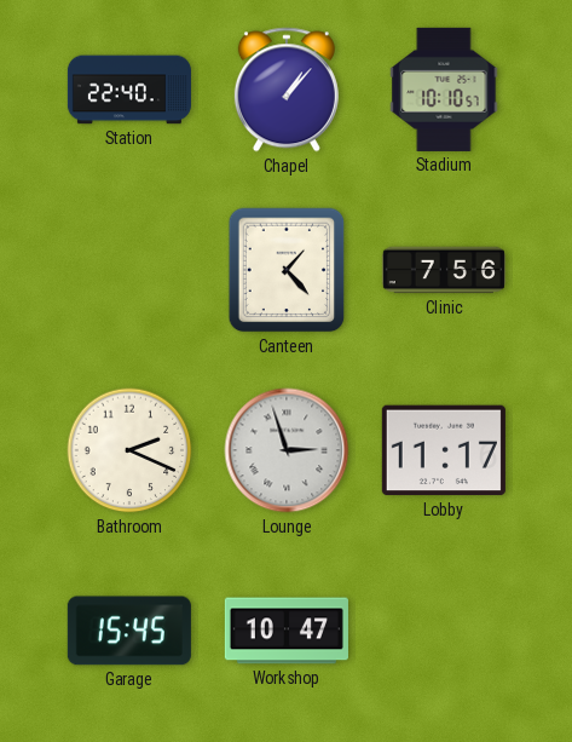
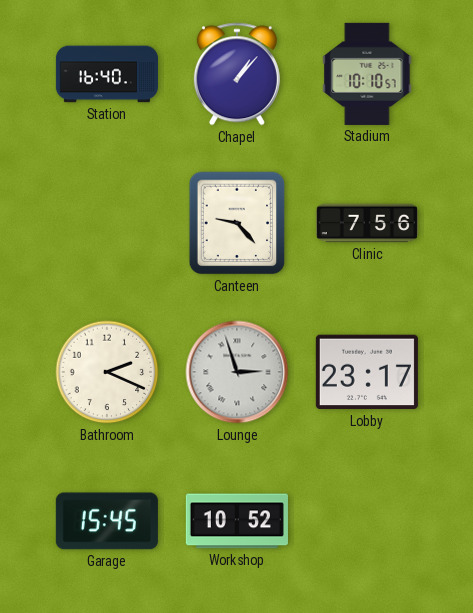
Station: 22:40 -> 16:40
Canteen: 1:23 -> 9:23
Lobby: 11:17 -> 23:17
Workshop: 10:47 -> 10:52
